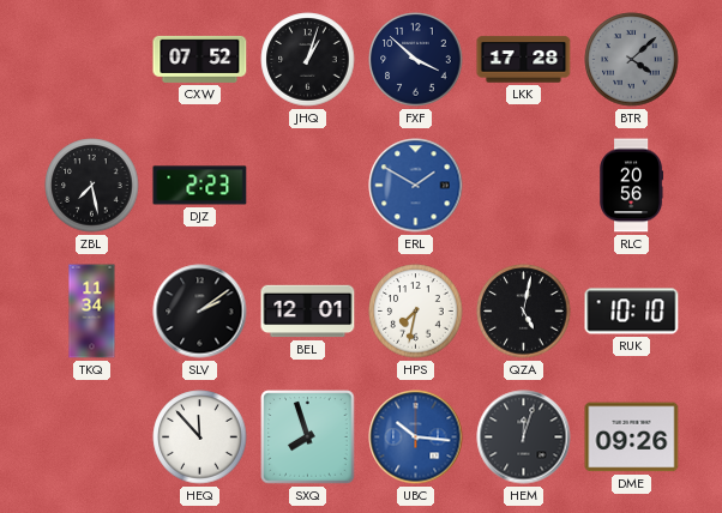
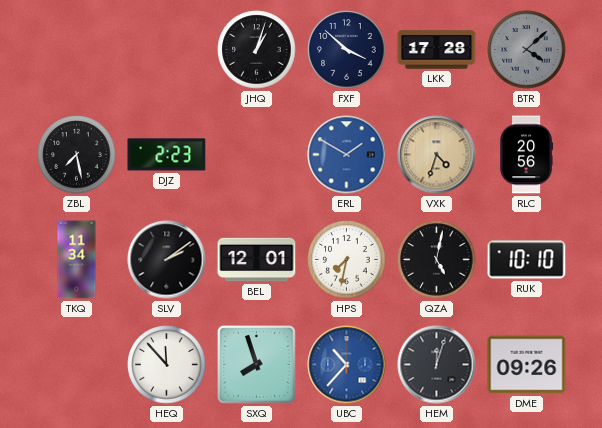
CXW: 07:52 -> none
VXK: none -> 4:33
UBC: 10:16 -> 10:37
